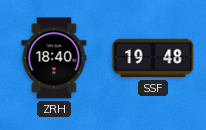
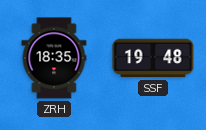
ZRH: 18:40 -> 18:35
